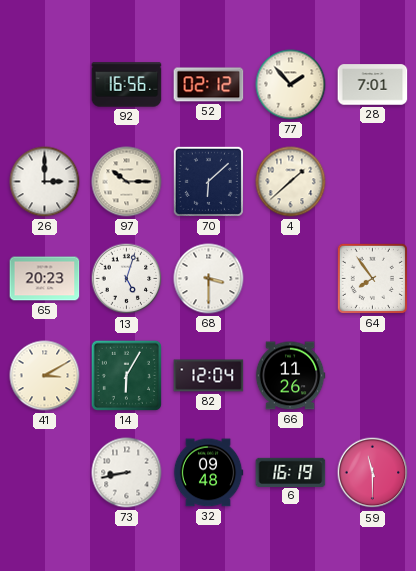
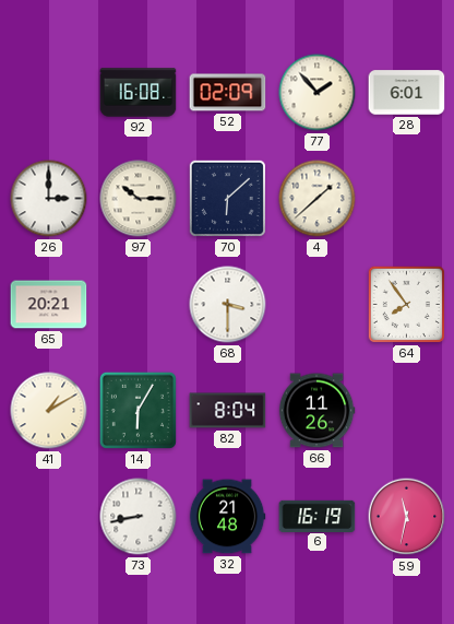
92: 16:56 -> 16:08
52: 02:12 -> 02:09
28: 7:01 -> 6:01
65: 20:23 -> 20:21
13: 5:03 -> none
41: 3:10 -> 1:10
82: 12:04 -> 8:04
32: 09:48 -> 21:48
59: 11:30 -> 11:32
